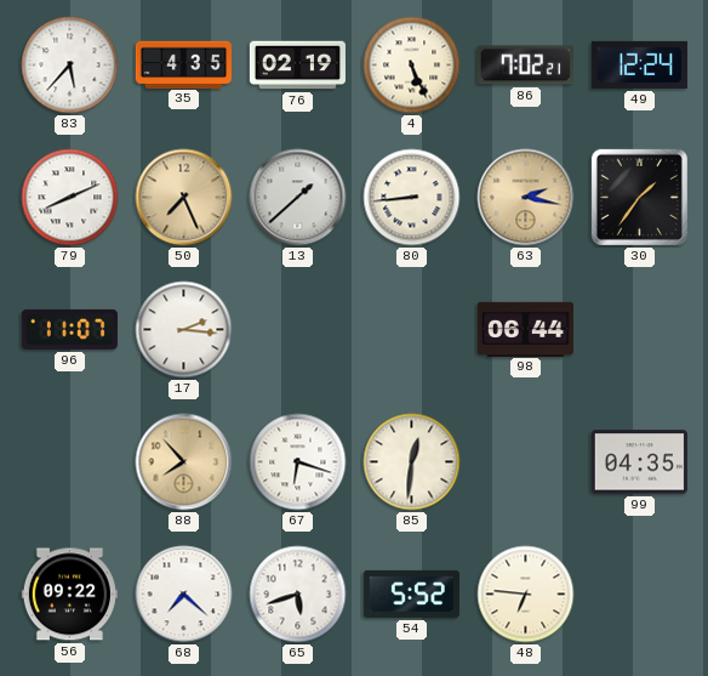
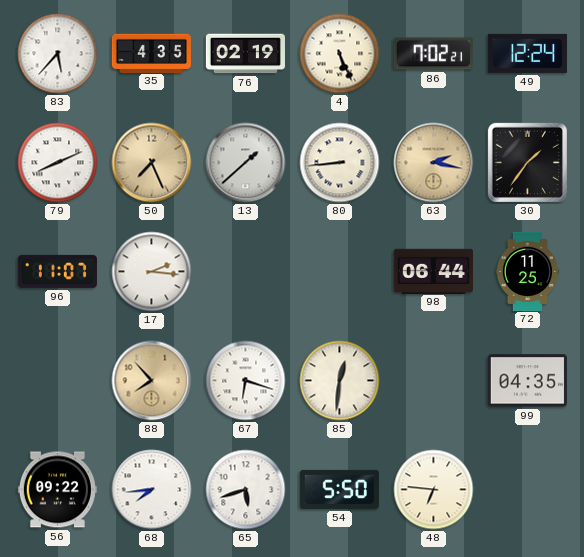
72: none -> 11:25
68: 7:22 -> 7:44
54: 5:52 -> 5:50
